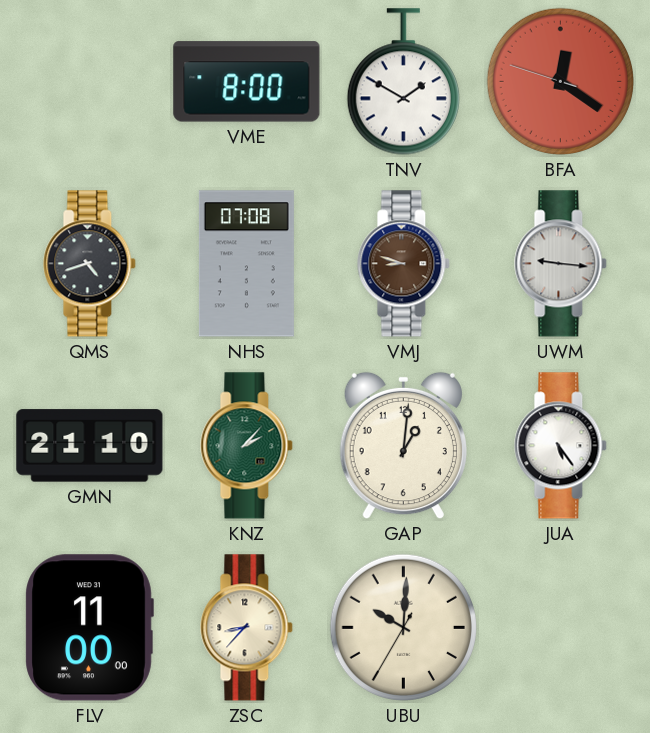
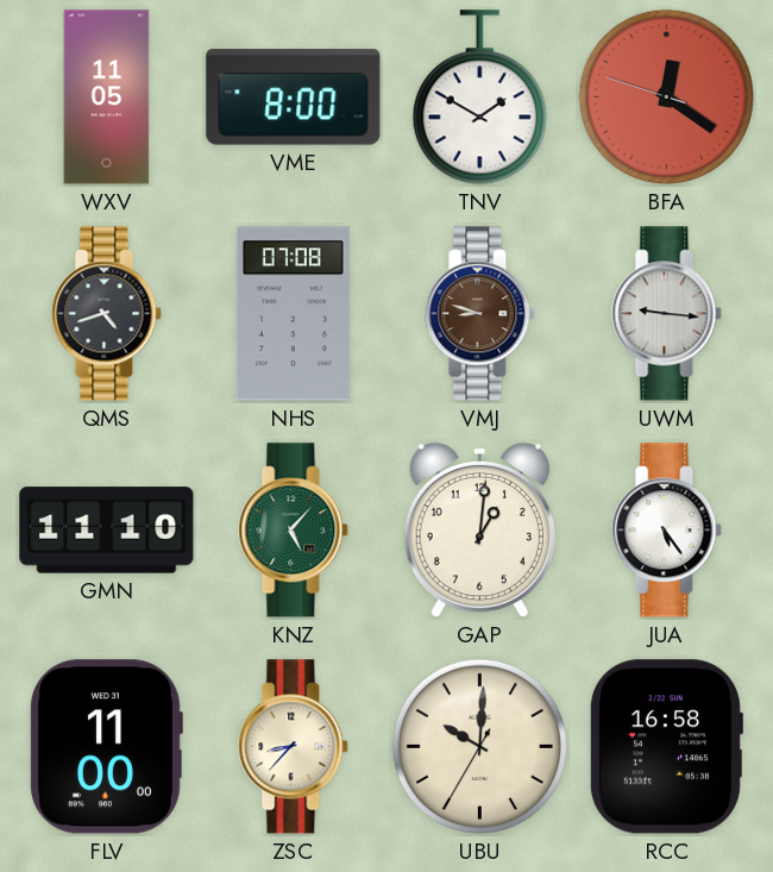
WXV: none -> 11:05
GMN: 21:10 -> 11:10
KNZ: 2:07 -> 5:07
RCC: none -> 16:58
